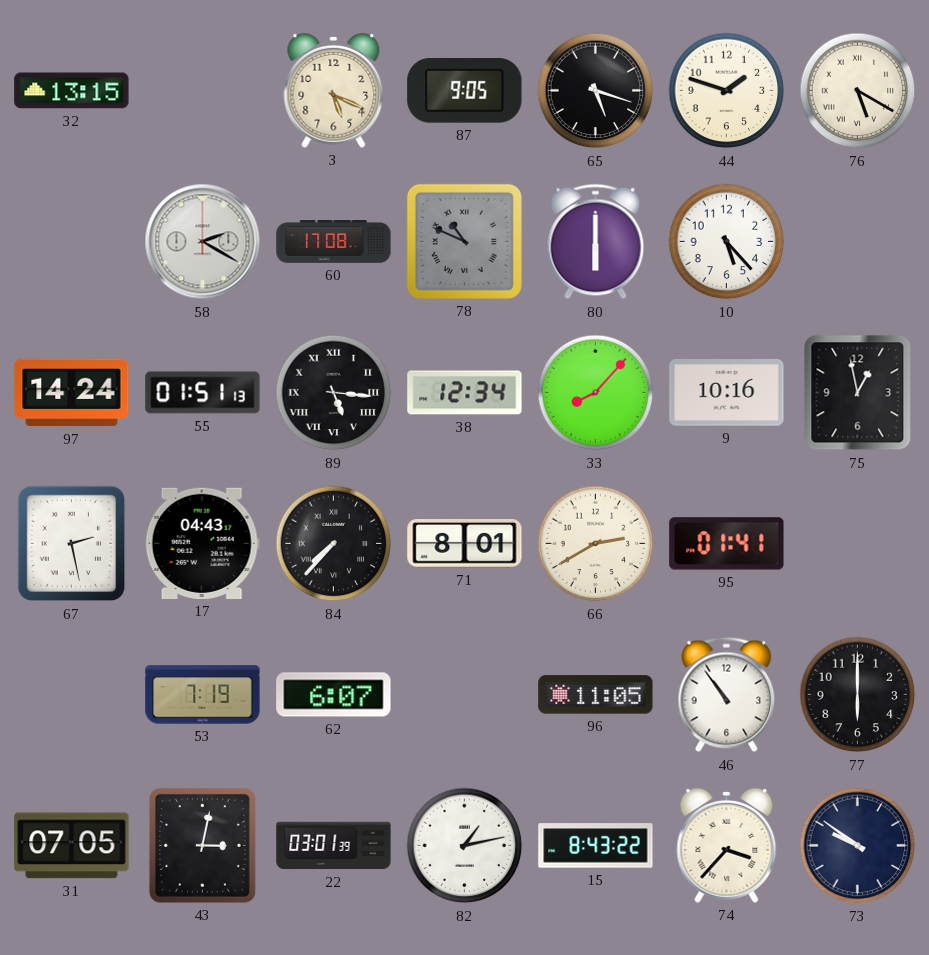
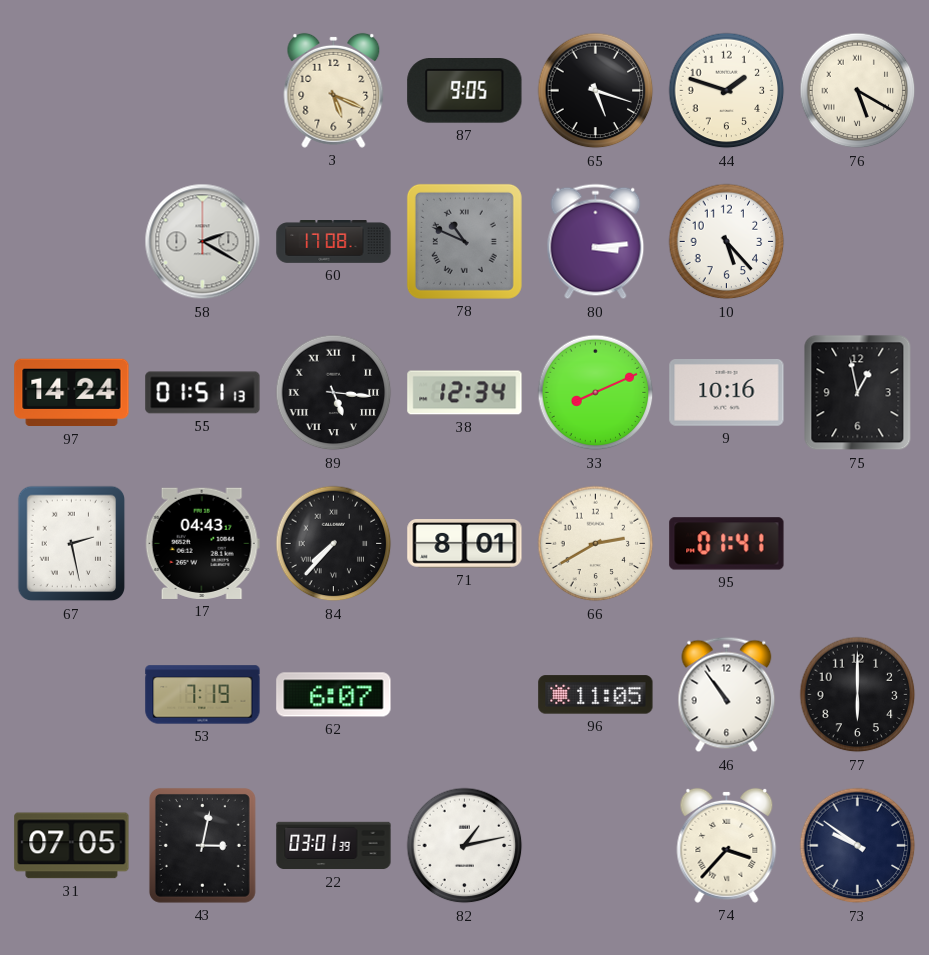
32: 13:15 -> none
80: 6:00 -> 3:14
33: 8:07 -> 8:11
15: 8:43 -> none
